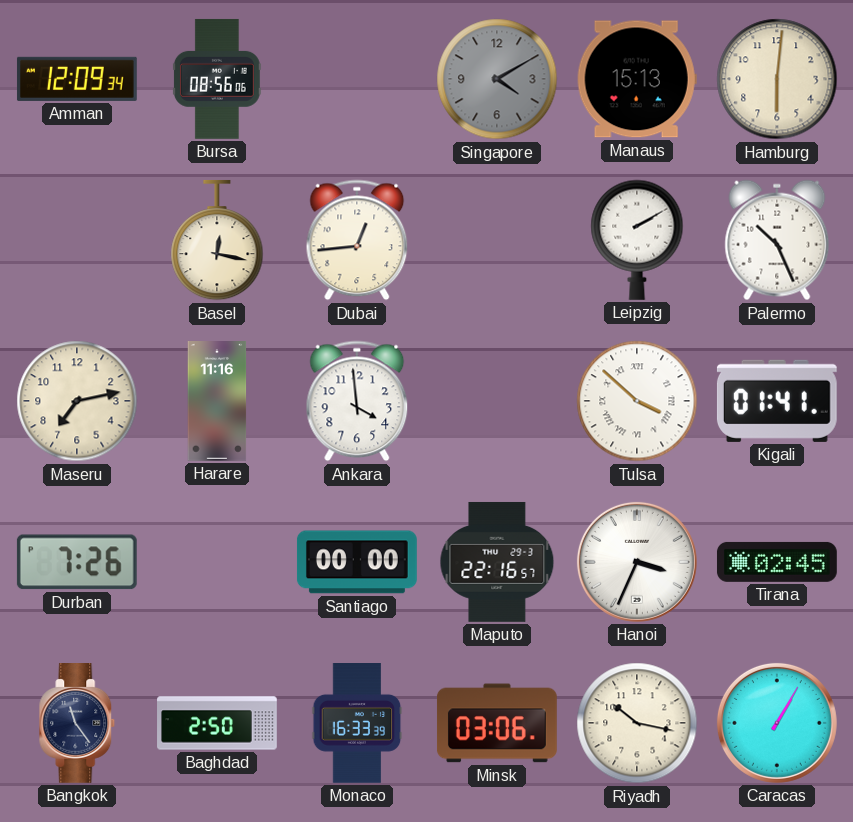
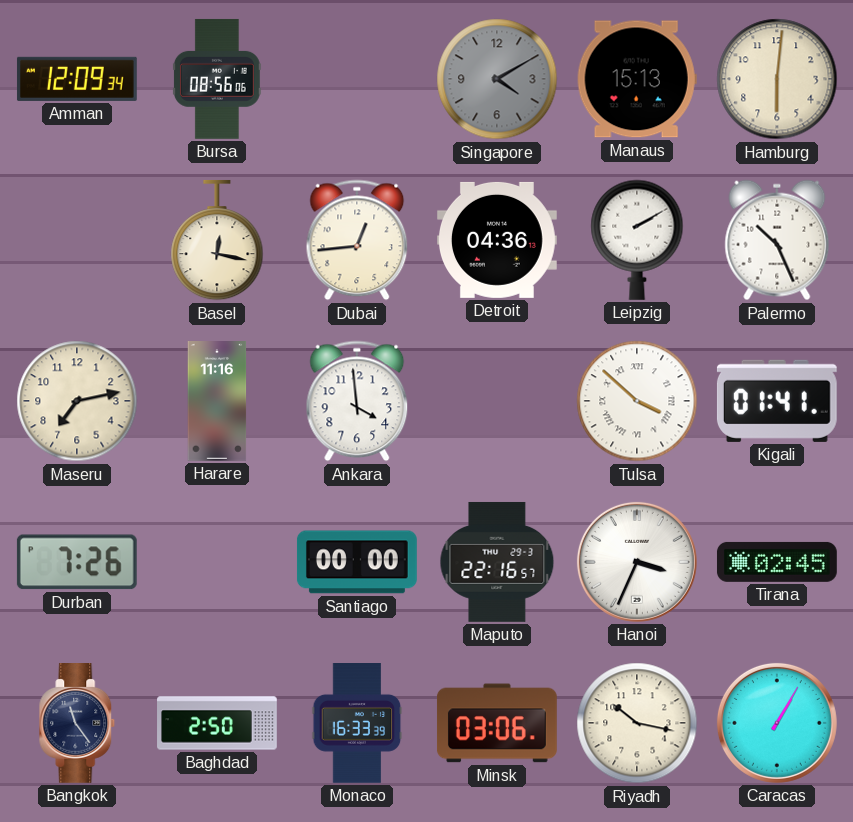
Detroit: none -> 04:36
